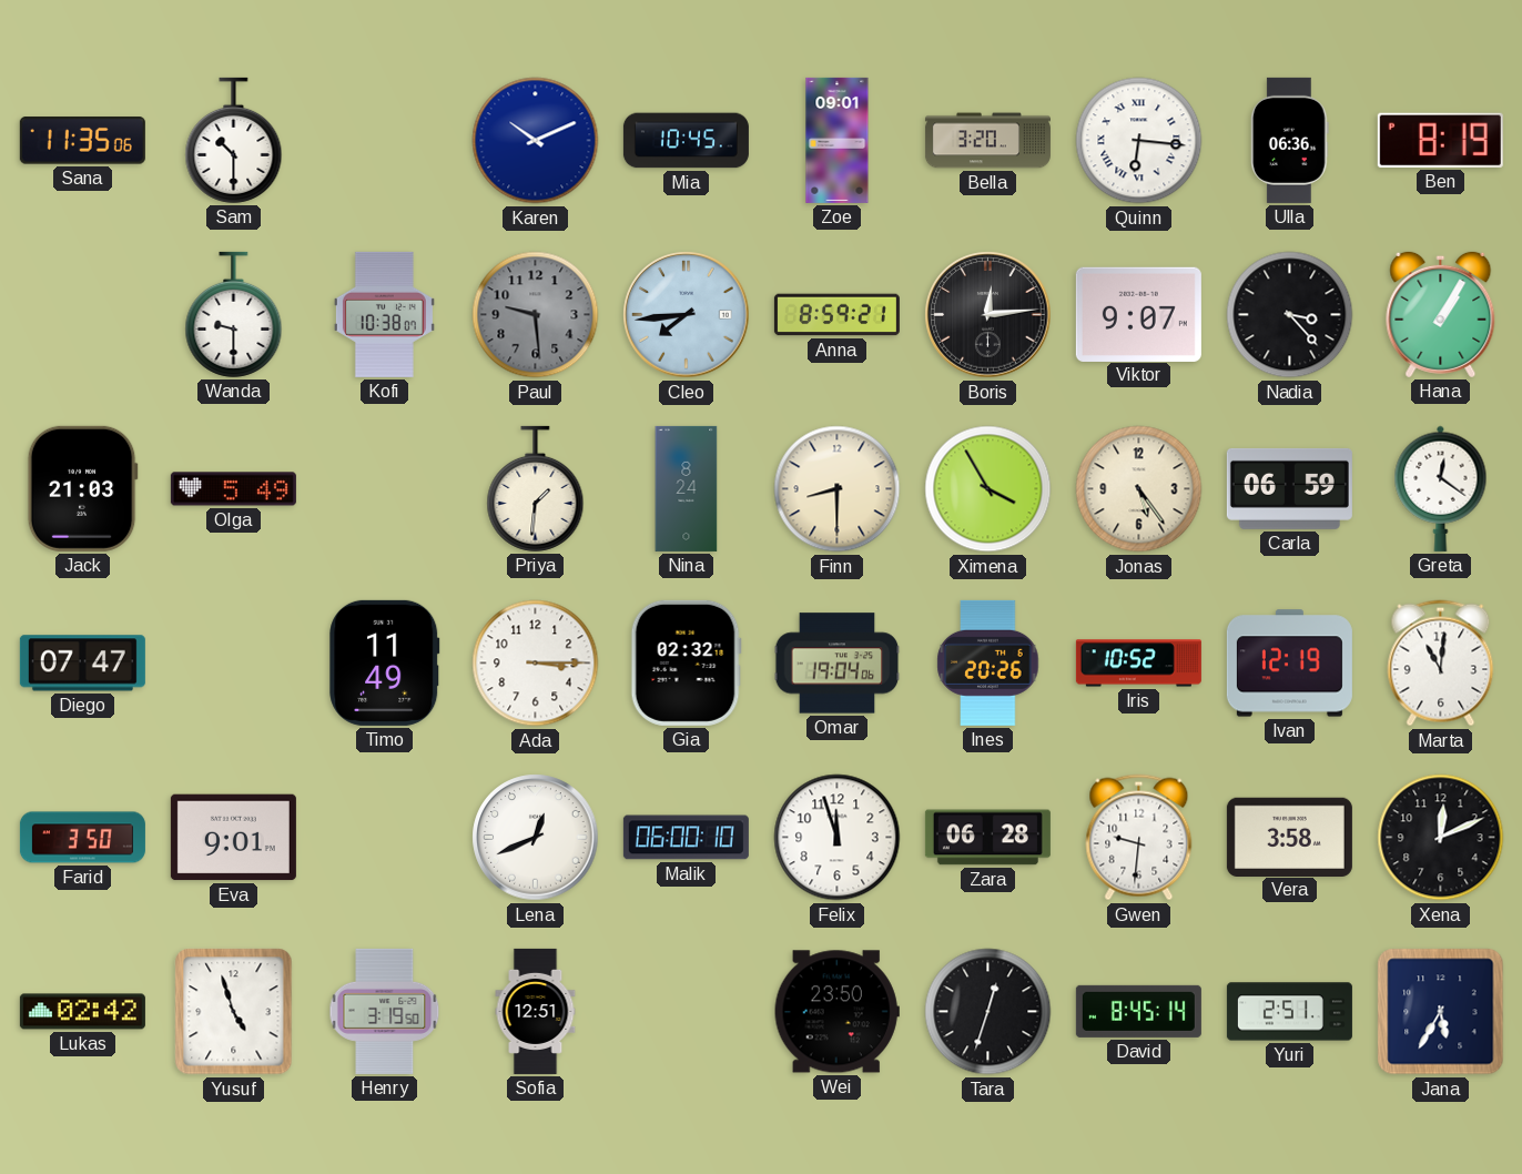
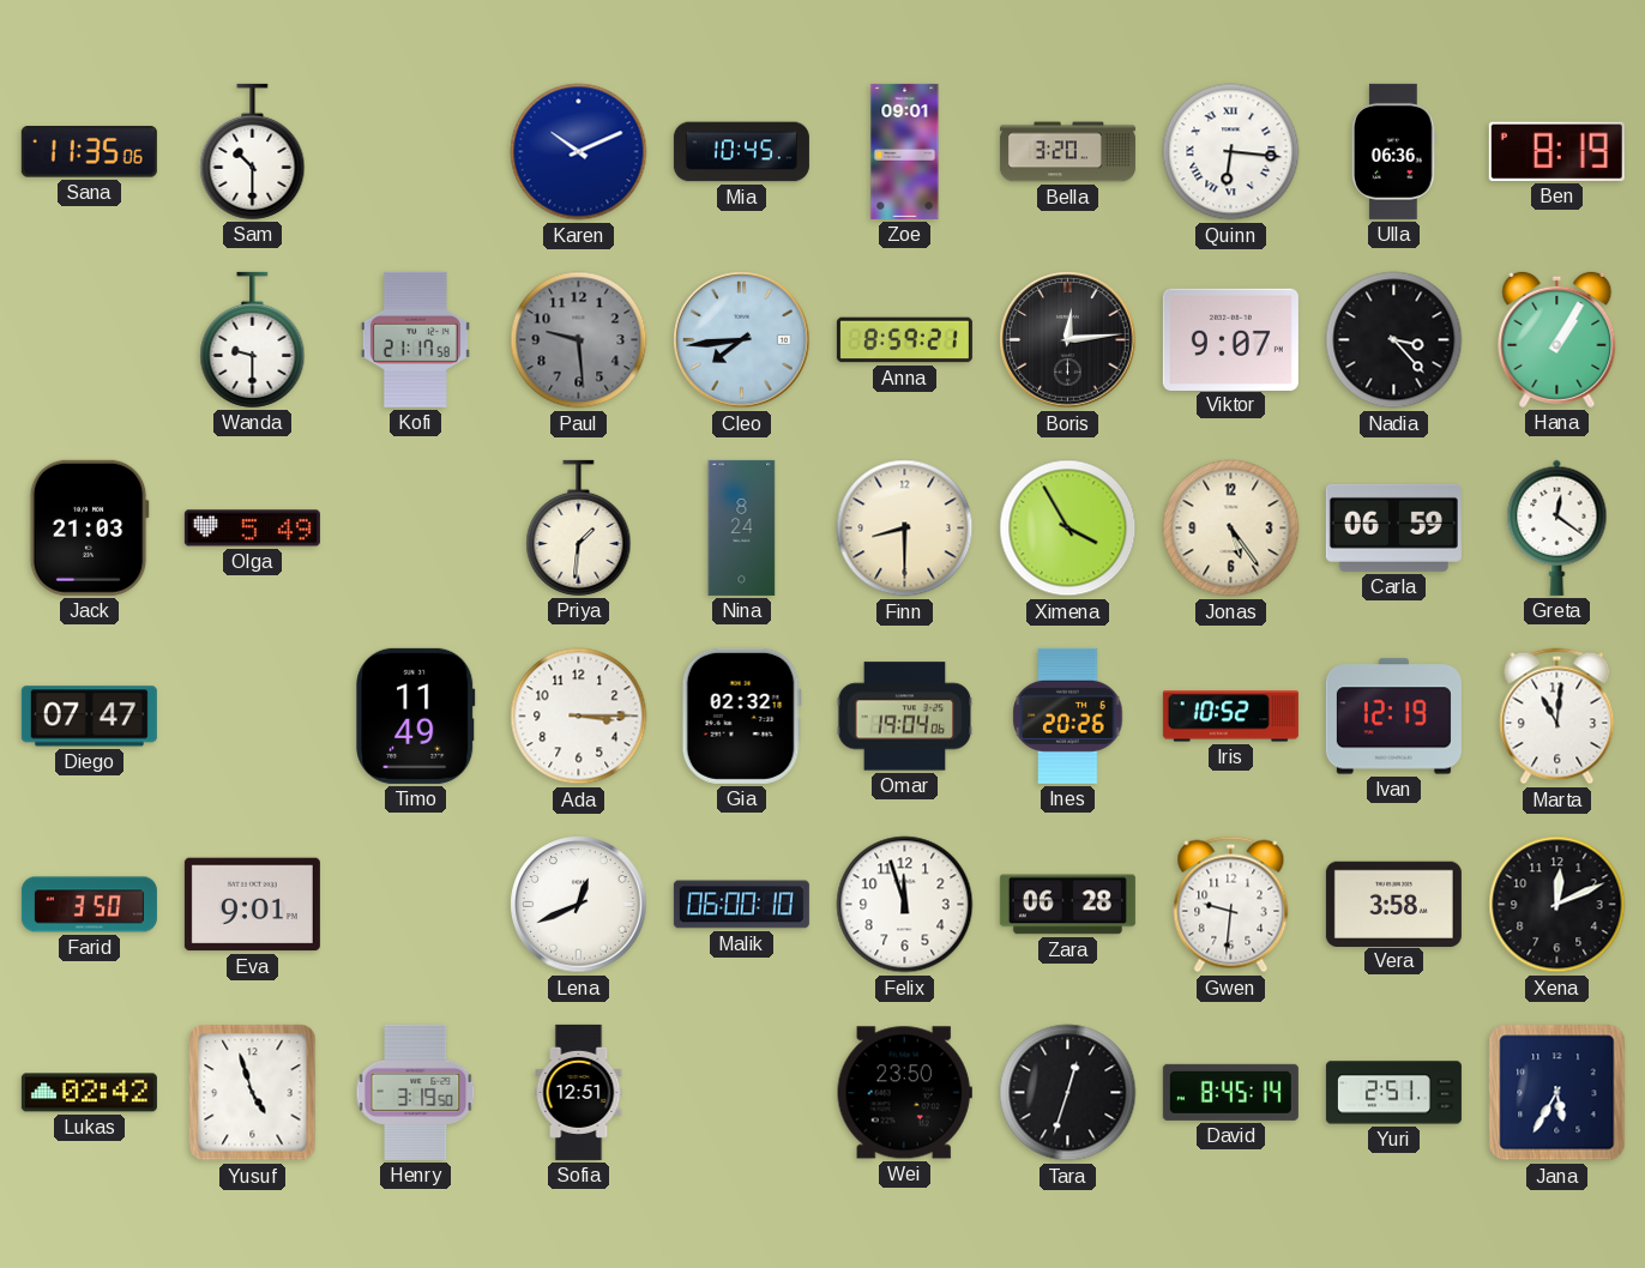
Kofi: 10:38 -> 21:17
